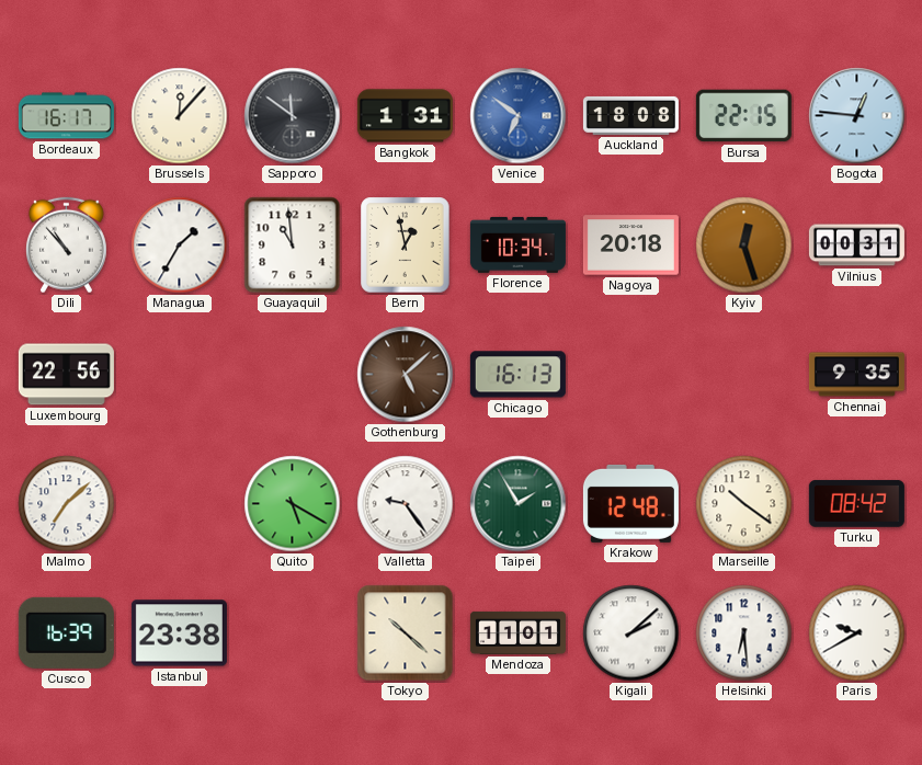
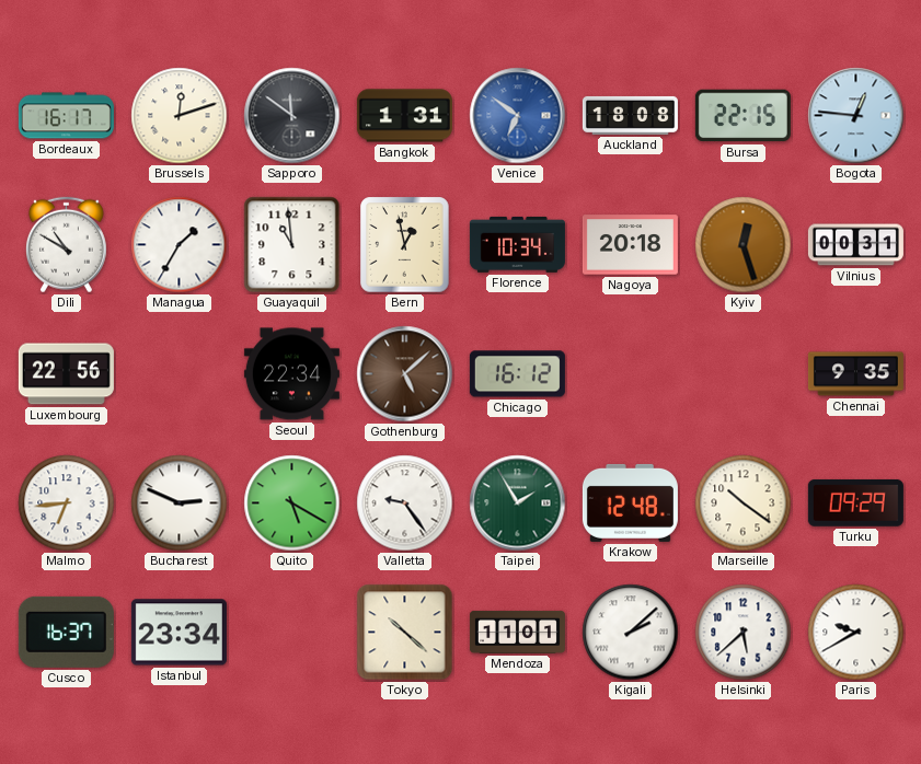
Brussels: 12:07 -> 12:12
Dili: 10:53 -> 10:50
Seoul: none -> 22:34
Chicago: 16:13 -> 16:12
Malmo: 7:08 -> 6:44
Bucharest: none -> 2:49
Turku: 08:42 -> 09:29
Cusco: 16:39 -> 16:37
Istanbul: 23:38 -> 23:34
Helsinki: 6:29 -> 5:38
